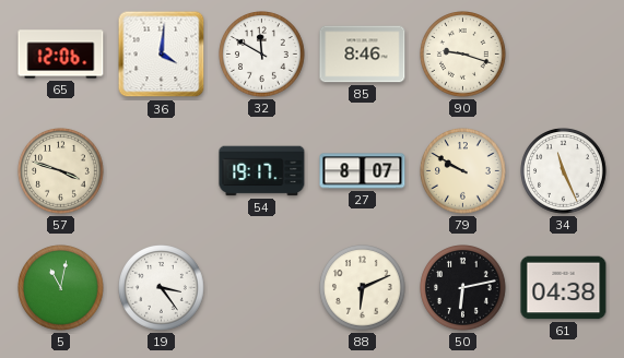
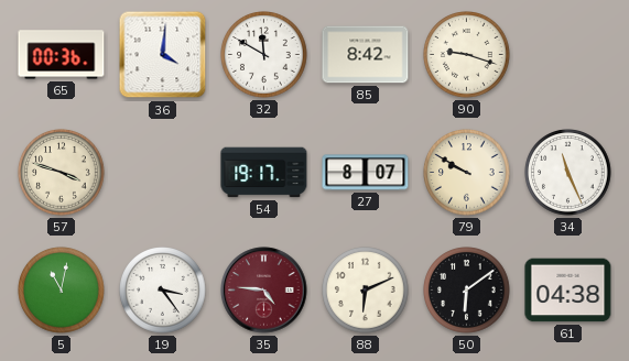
65: 12:06 -> 00:36
85: 8:46 -> 8:42
35: none -> 4:46
50: 6:13 -> 6:09
